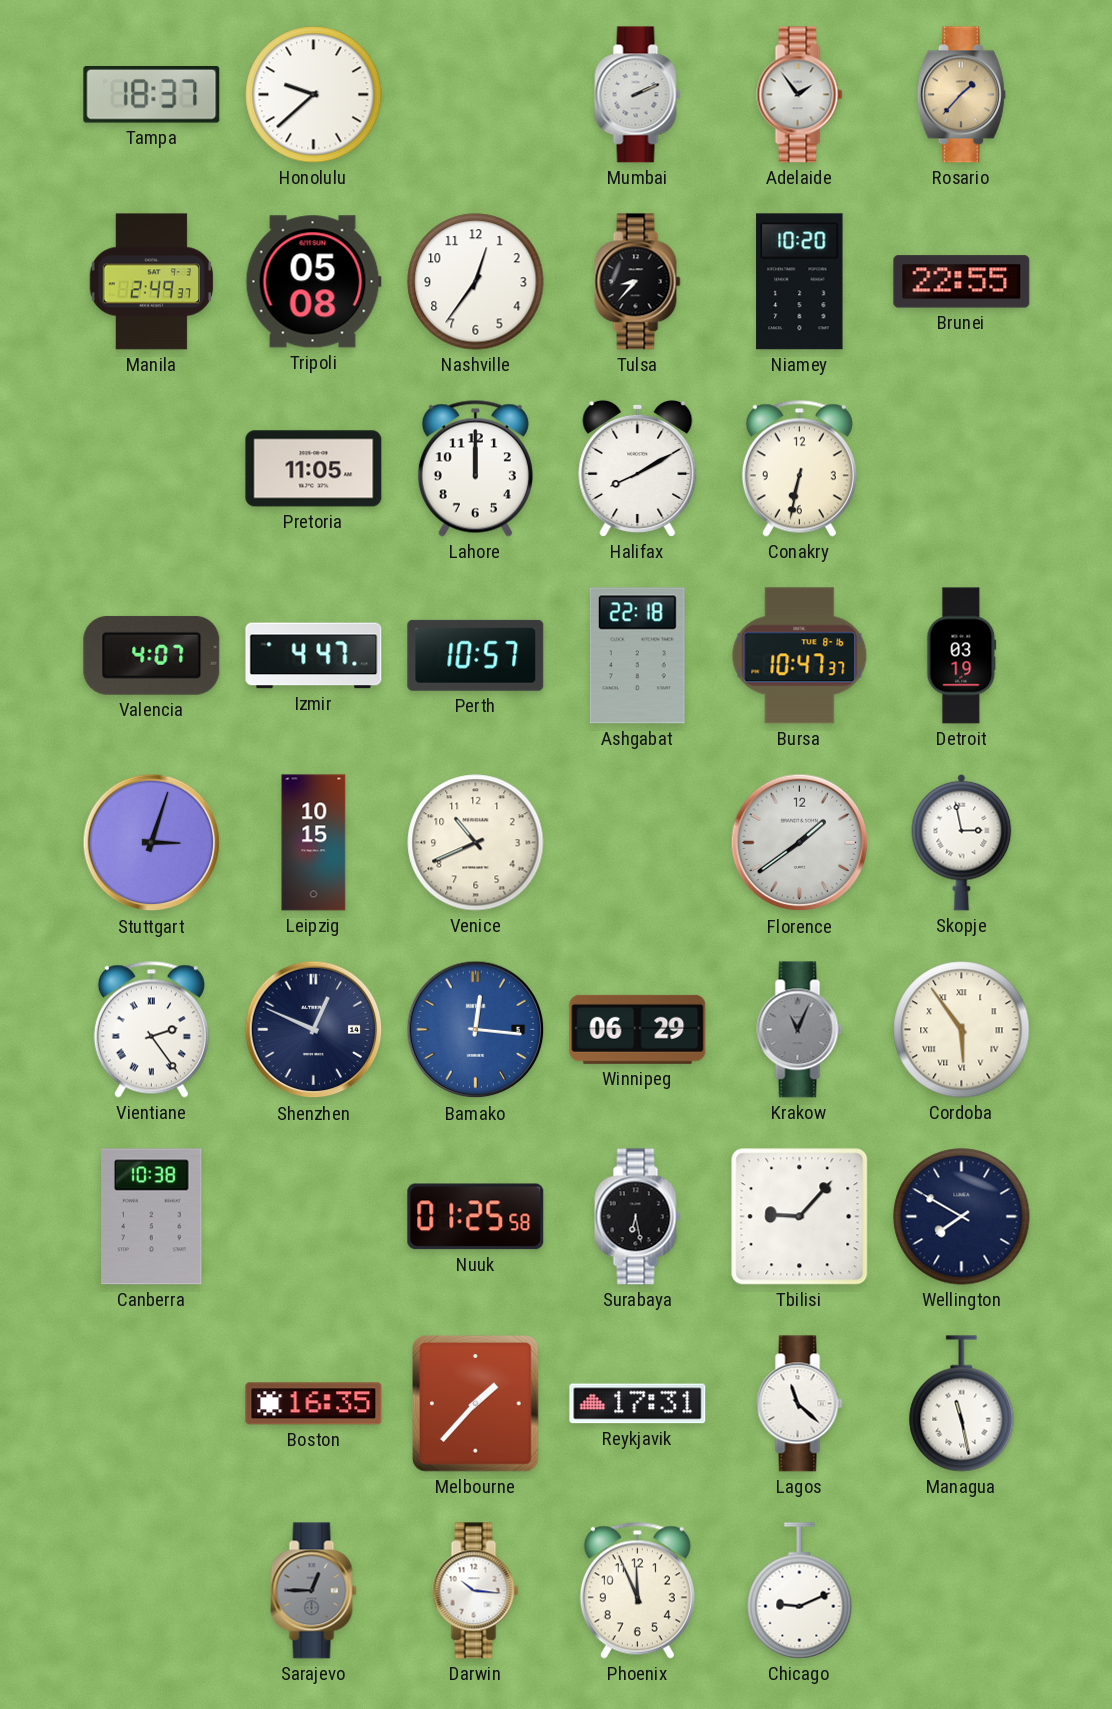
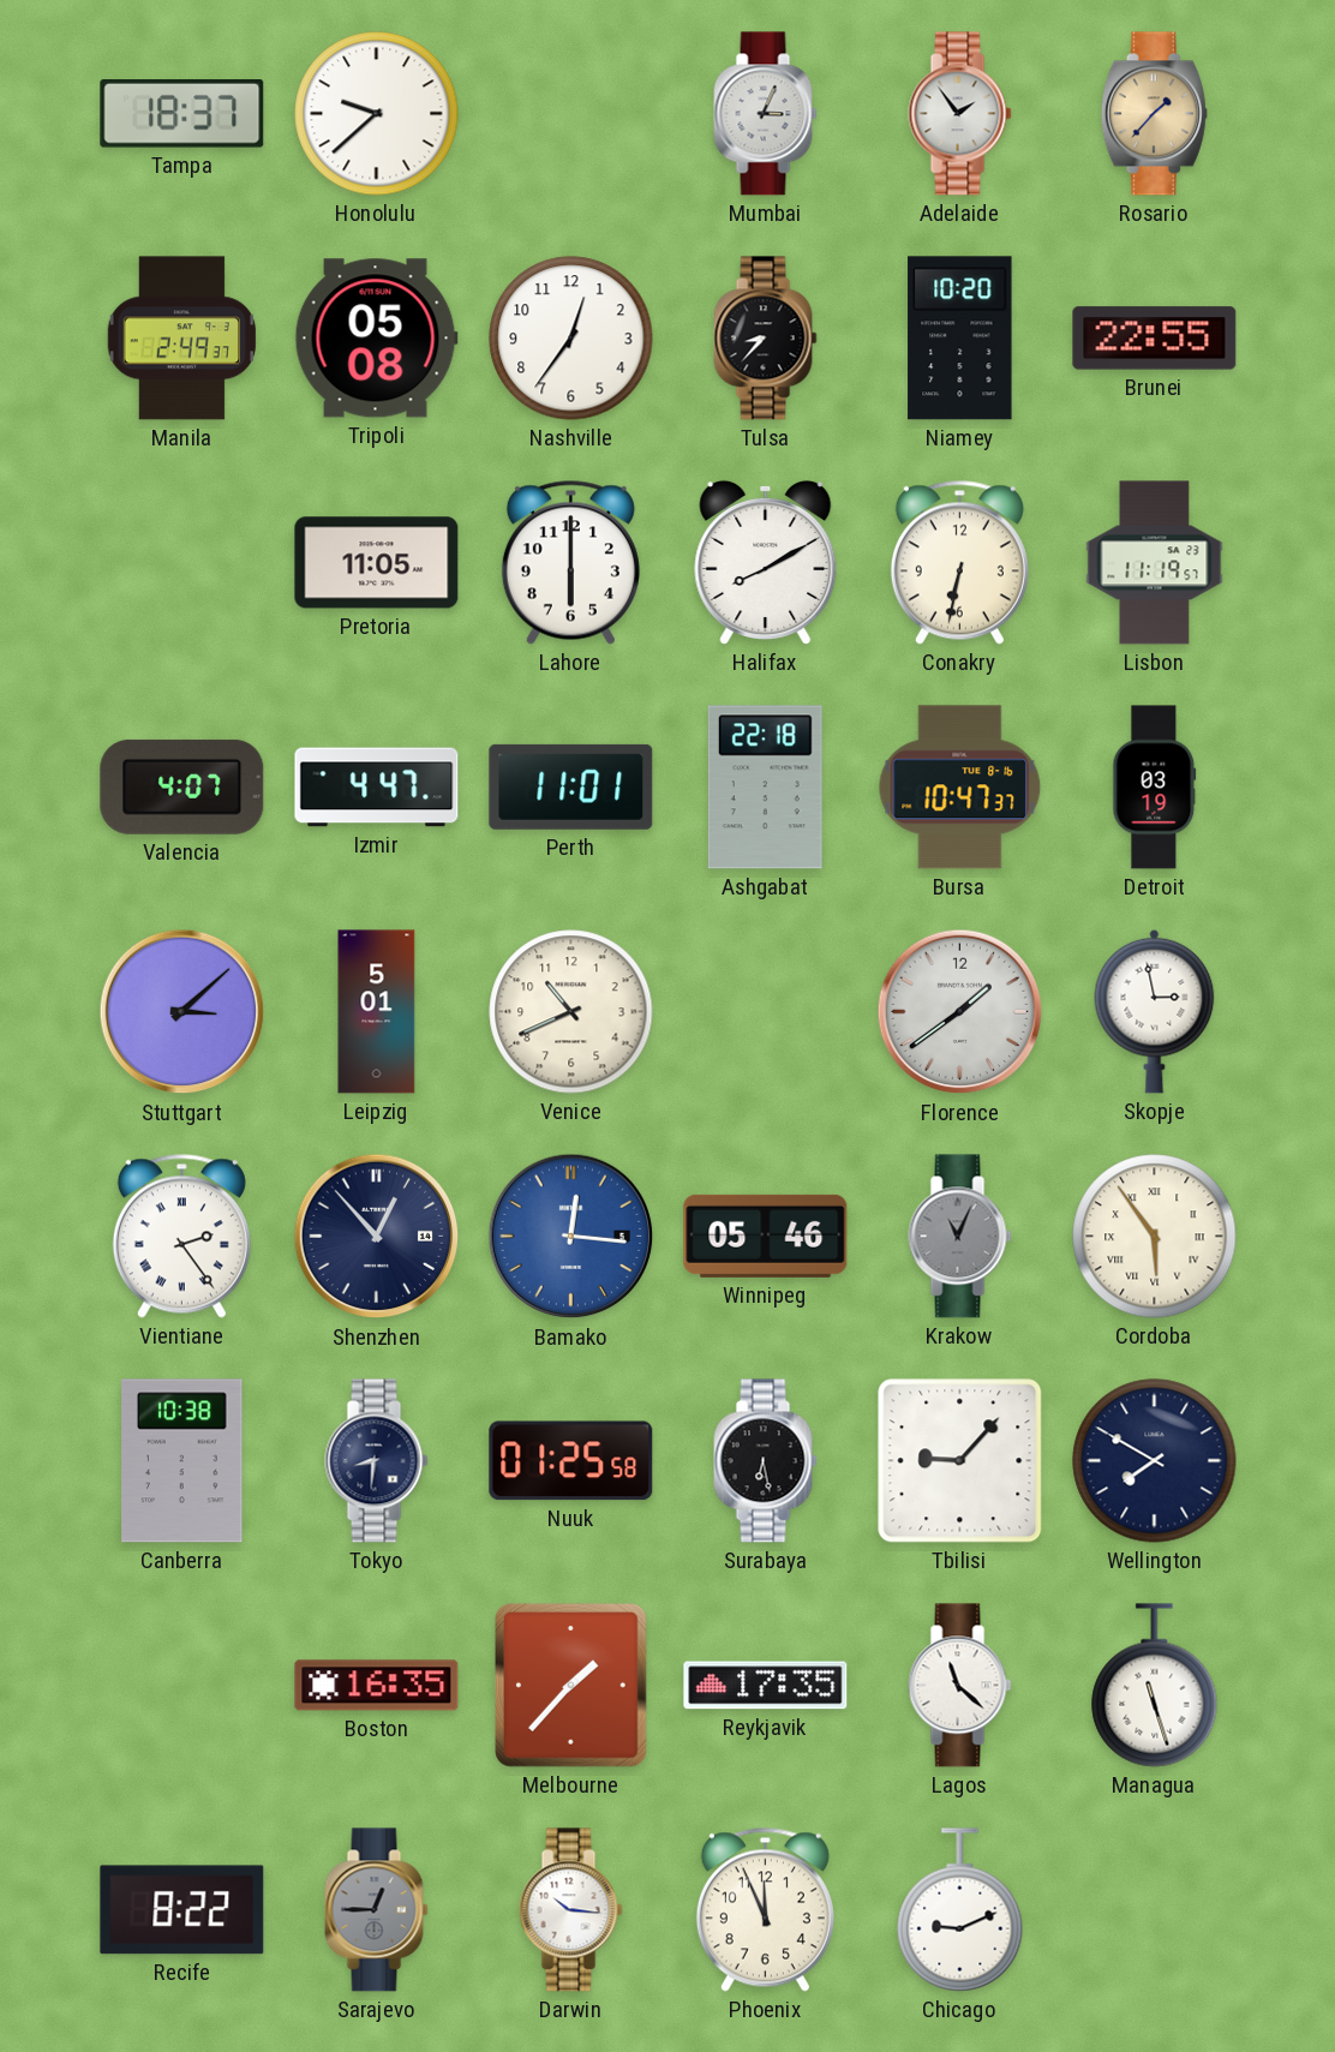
Mumbai: 2:11 -> 3:04
Lahore: 12:00 -> 6:00
Lisbon: none -> 11:19
Perth: 10:57 -> 11:01
Stuttgart: 3:03 -> 3:08
Leipzig: 10:15 -> 5:01
Shenzhen: 12:49 -> 12:53
Winnipeg: 06:29 -> 05:46
Tokyo: none -> 8:31
Reykjavik: 17:31 -> 17:35
Managua: 11:28 -> 11:27
Recife: none -> 8:22
